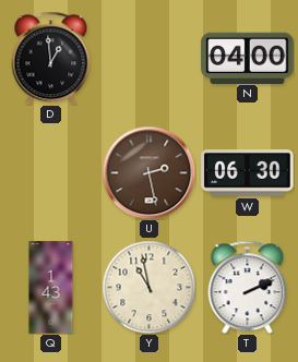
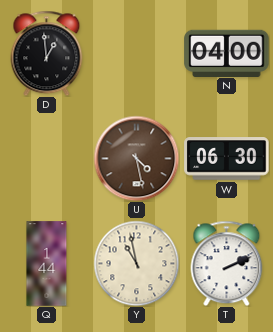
U: 2:28 -> 4:28
Q: 1:43 -> 1:44
